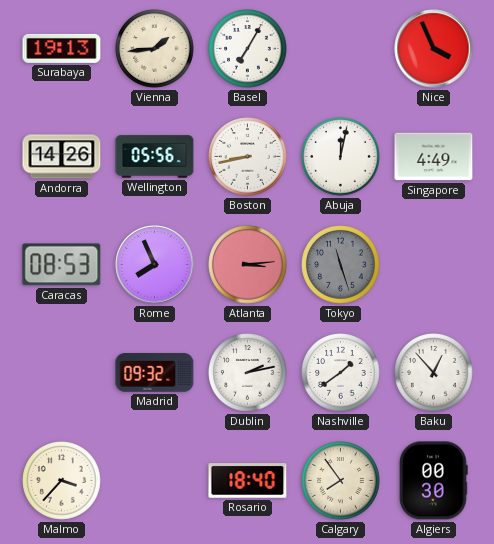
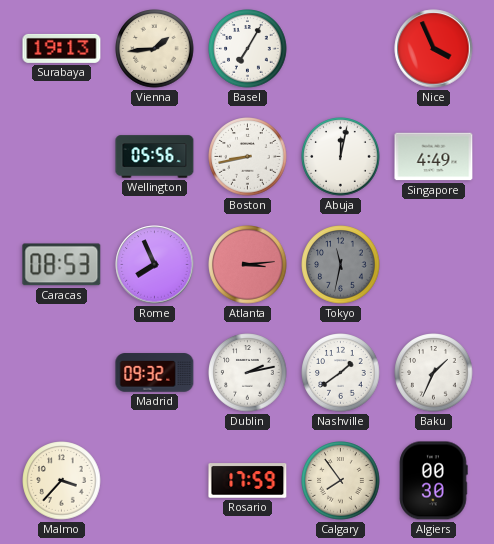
Andorra: 14:26 -> none
Tokyo: 11:27 -> 11:32
Baku: 12:53 -> 1:34
Rosario: 18:40 -> 17:59
